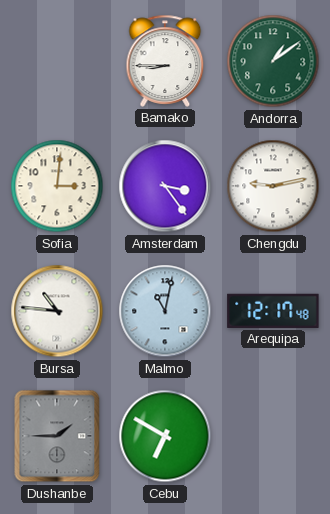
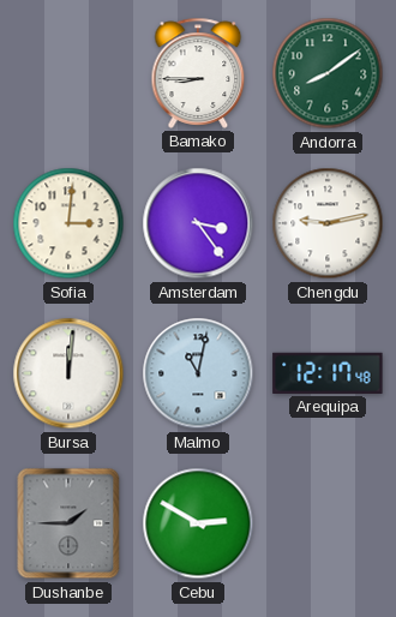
Andorra: 1:09 -> 8:09
Bursa: 10:46 -> 12:01
Cebu: 6:50 -> 2:50
